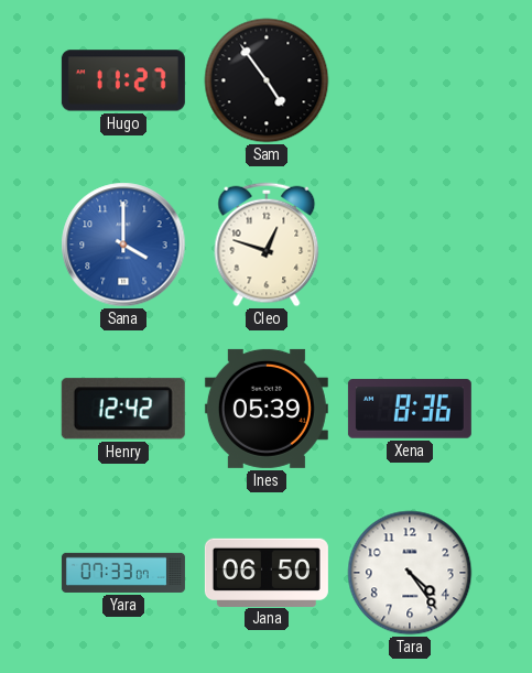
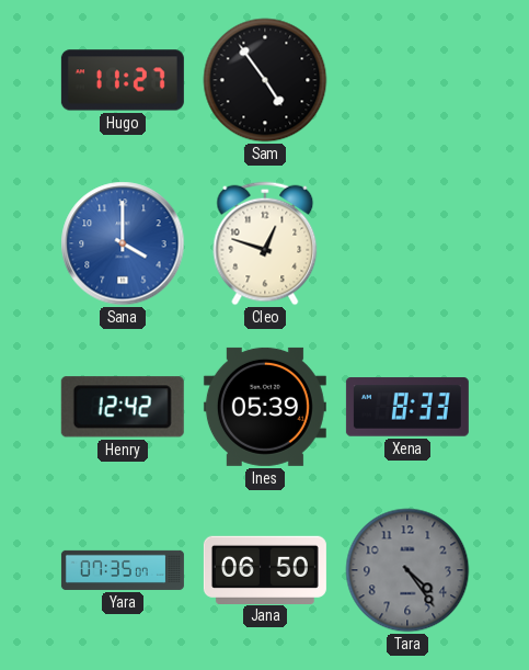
Xena: 8:36 -> 8:33
Yara: 07:33 -> 07:35
Tara dial: white -> grey
